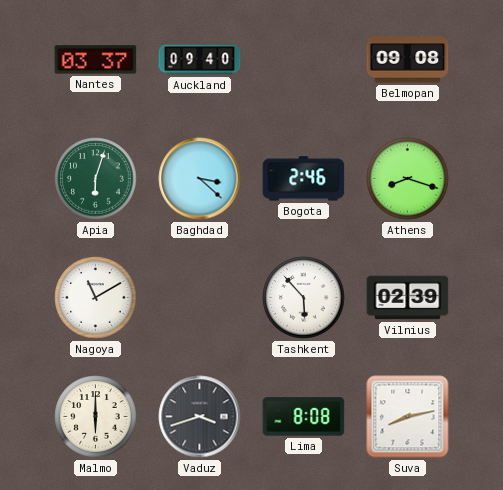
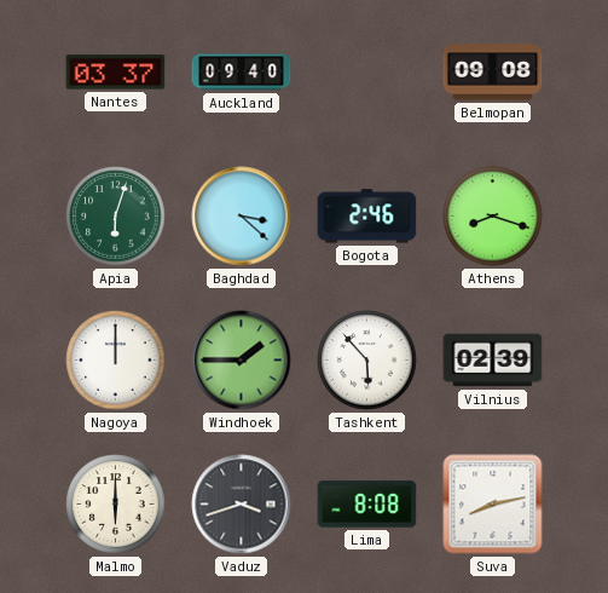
Nagoya: 11:10 -> 12:00
Windhoek: none -> 1:45
